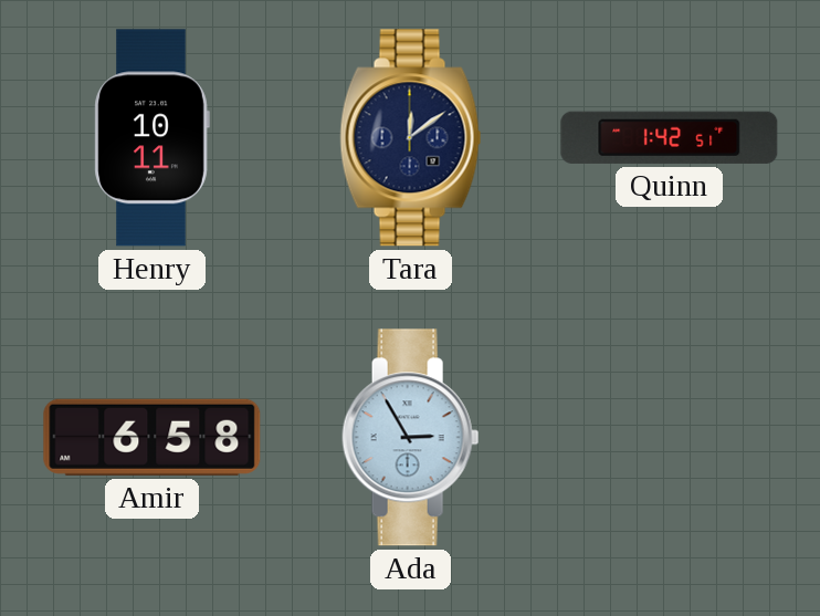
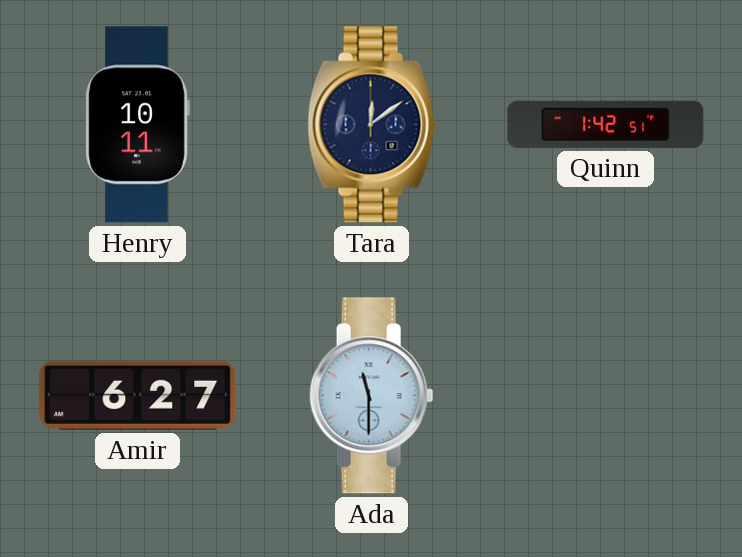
Amir: 6:58 -> 6:27
Ada: 2:55 -> 11:30
